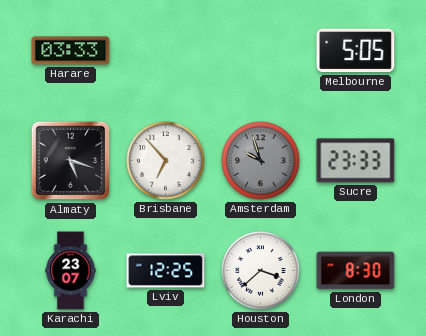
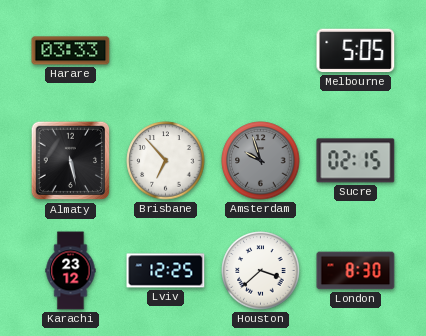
Almaty: 5:18 -> 5:28
Sucre: 23:33 -> 02:15
Karachi: 23:07 -> 23:12
